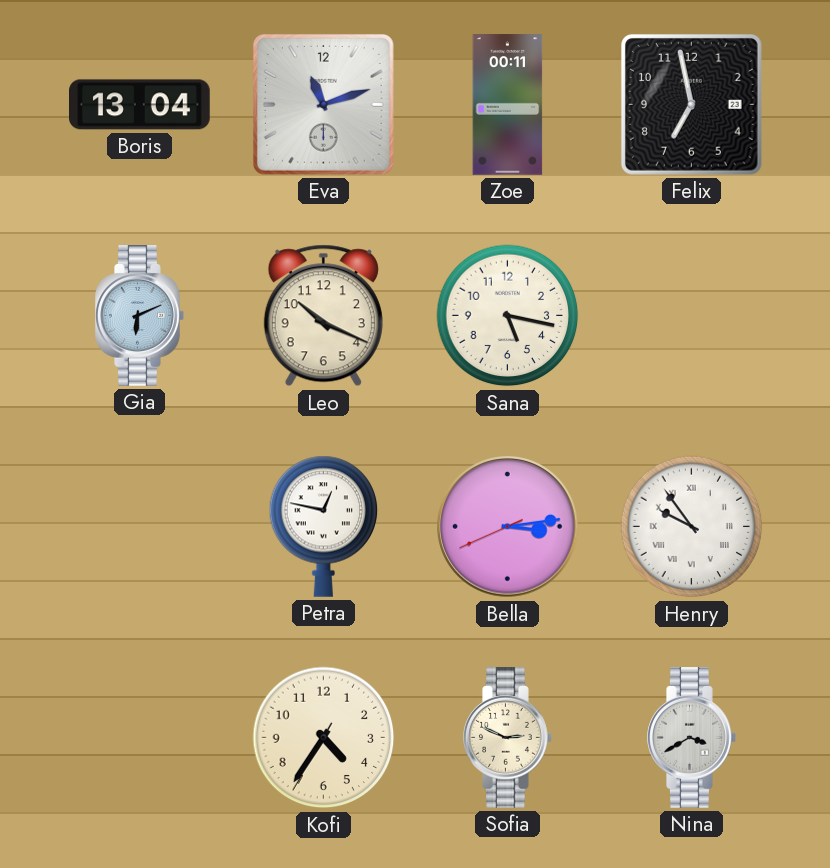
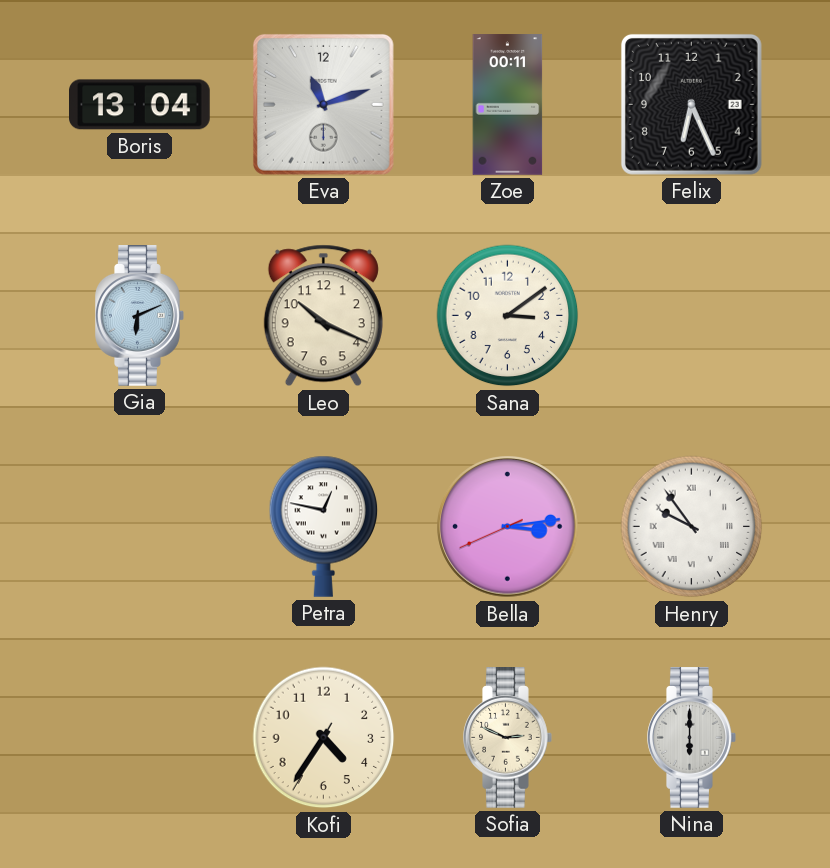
Felix: 6:58 -> 6:26
Sana: 5:17 -> 3:09
Nina: 3:40 -> 6:00
